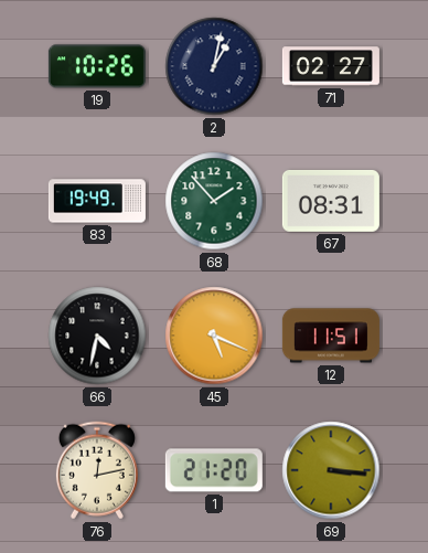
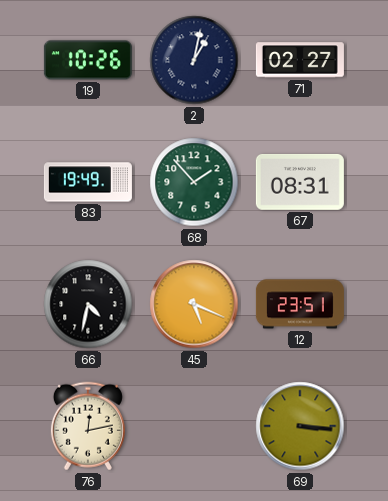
12: 11:51 -> 23:51
1: 21:20 -> none
